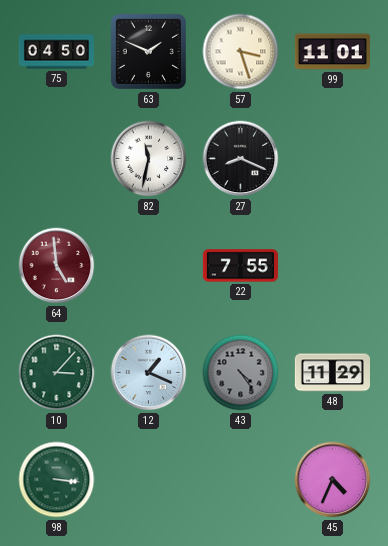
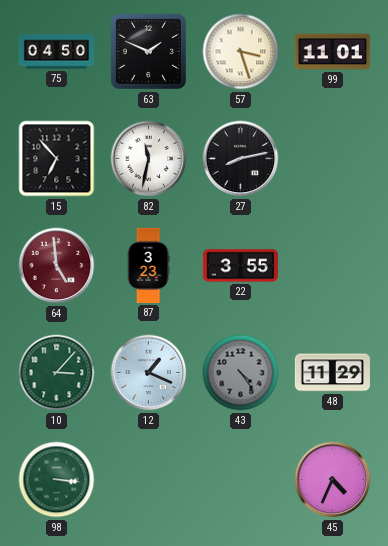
15: none -> 6:53
27: 8:19 -> 8:13
87: none -> 3:23
22: 7:55 -> 3:55
